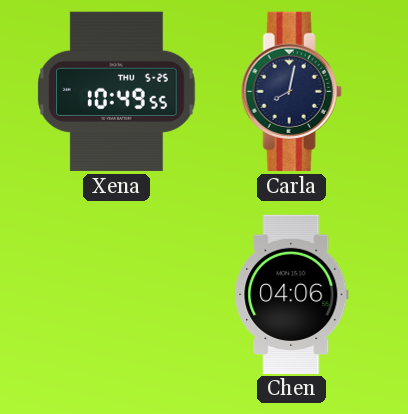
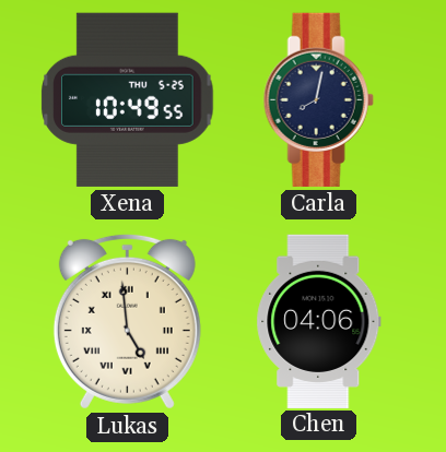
Lukas: none -> 4:59
